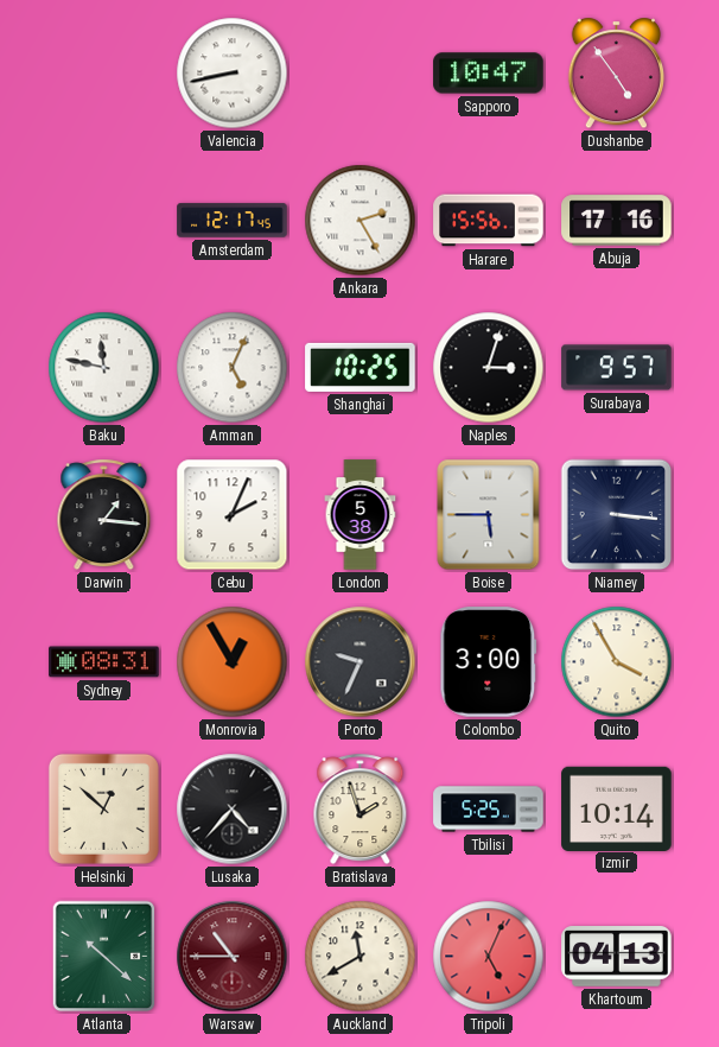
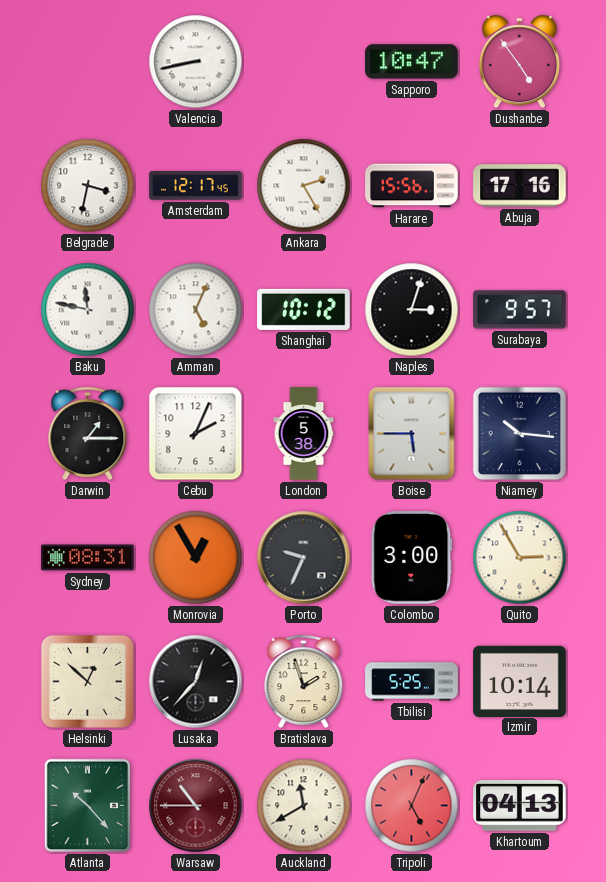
Belgrade: none -> 3:32
Shanghai: 10:25 -> 10:12
Darwin: 1:16 -> 1:15
Niamey: 3:16 -> 10:16
Quito: 3:55 -> 2:55
Lusaka: 4:37 -> 12:37
Atlanta: 10:22 -> 10:23
